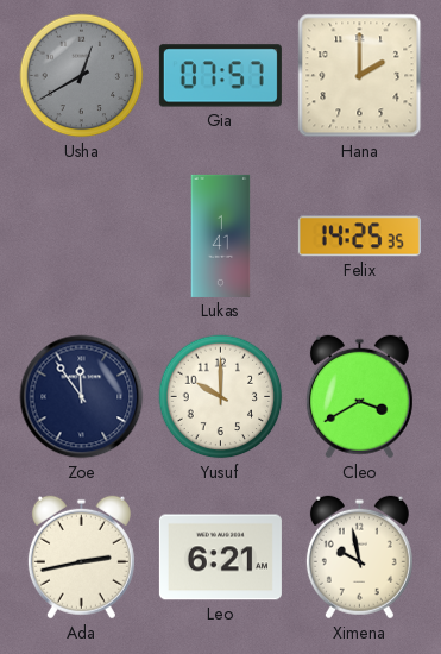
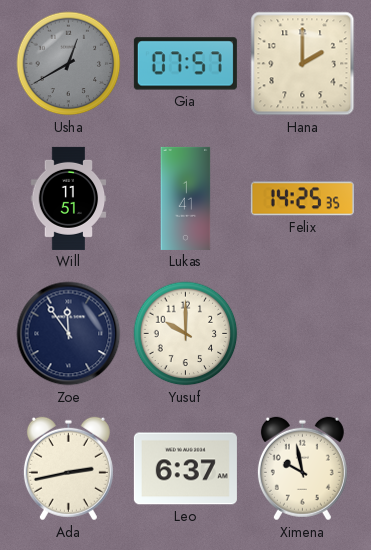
Will: none -> 11:51
Cleo: 3:40 -> none
Leo: 6:21 -> 6:37
